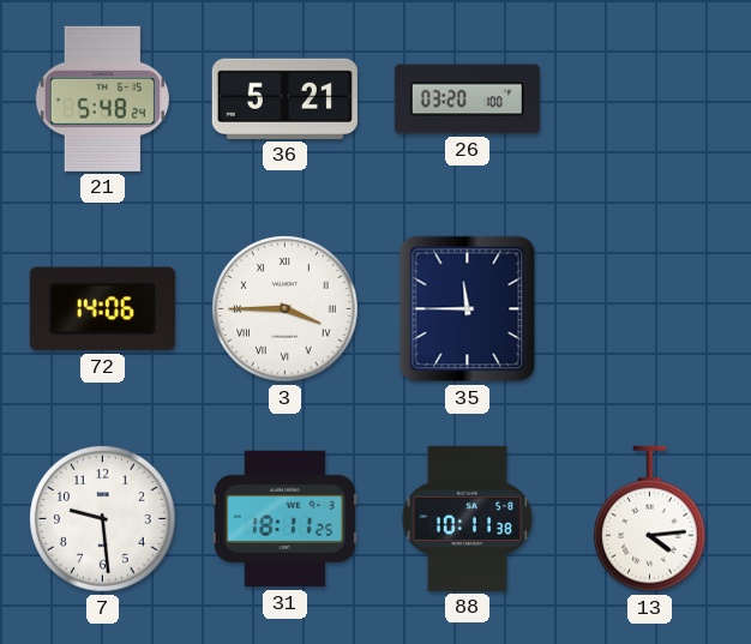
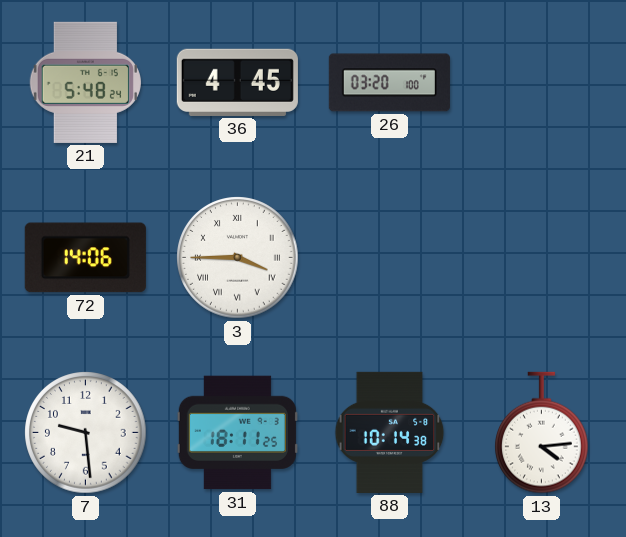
36: 5:21 -> 4:45
35: 11:45 -> none
88: 10:11 -> 10:14
